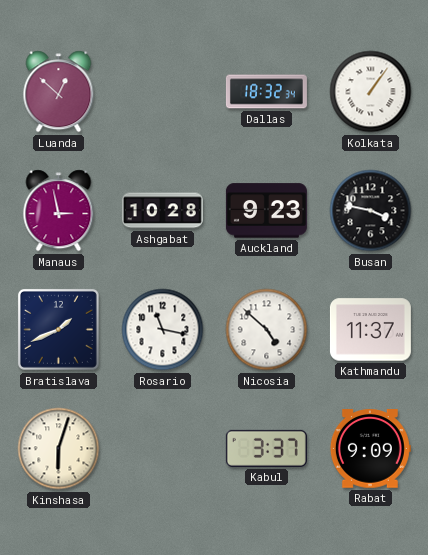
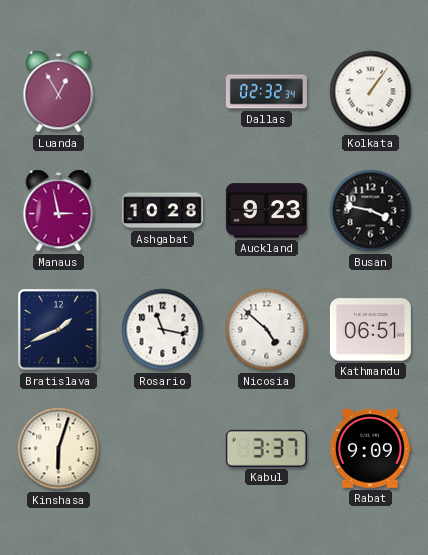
Luanda: 12:52 -> 12:55
Dallas: 18:32 -> 02:32
Kathmandu: 11:37 -> 06:51
